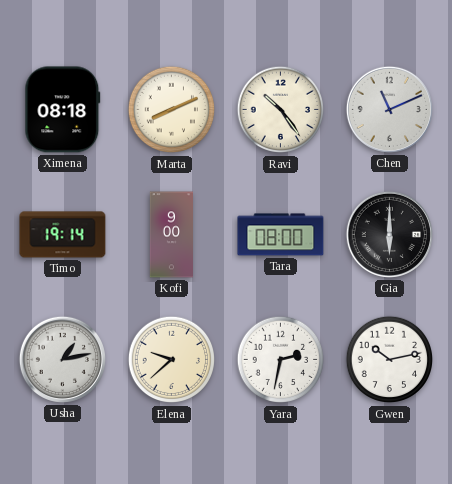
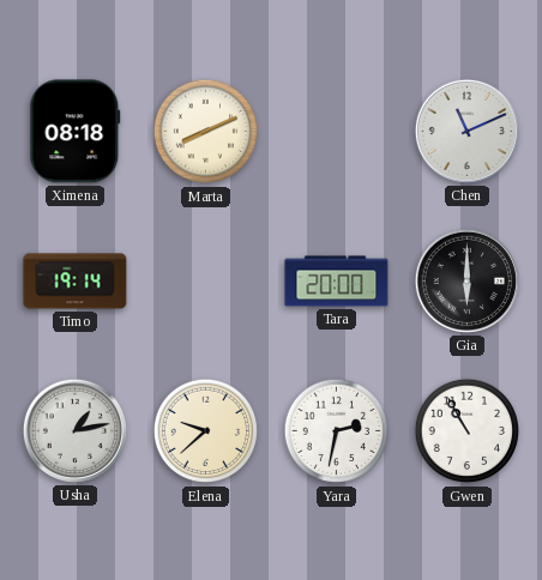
Ravi: 10:24 -> none
Kofi: 9:00 -> none
Tara: 08:00 -> 20:00
Gwen: 10:13 -> 10:55
